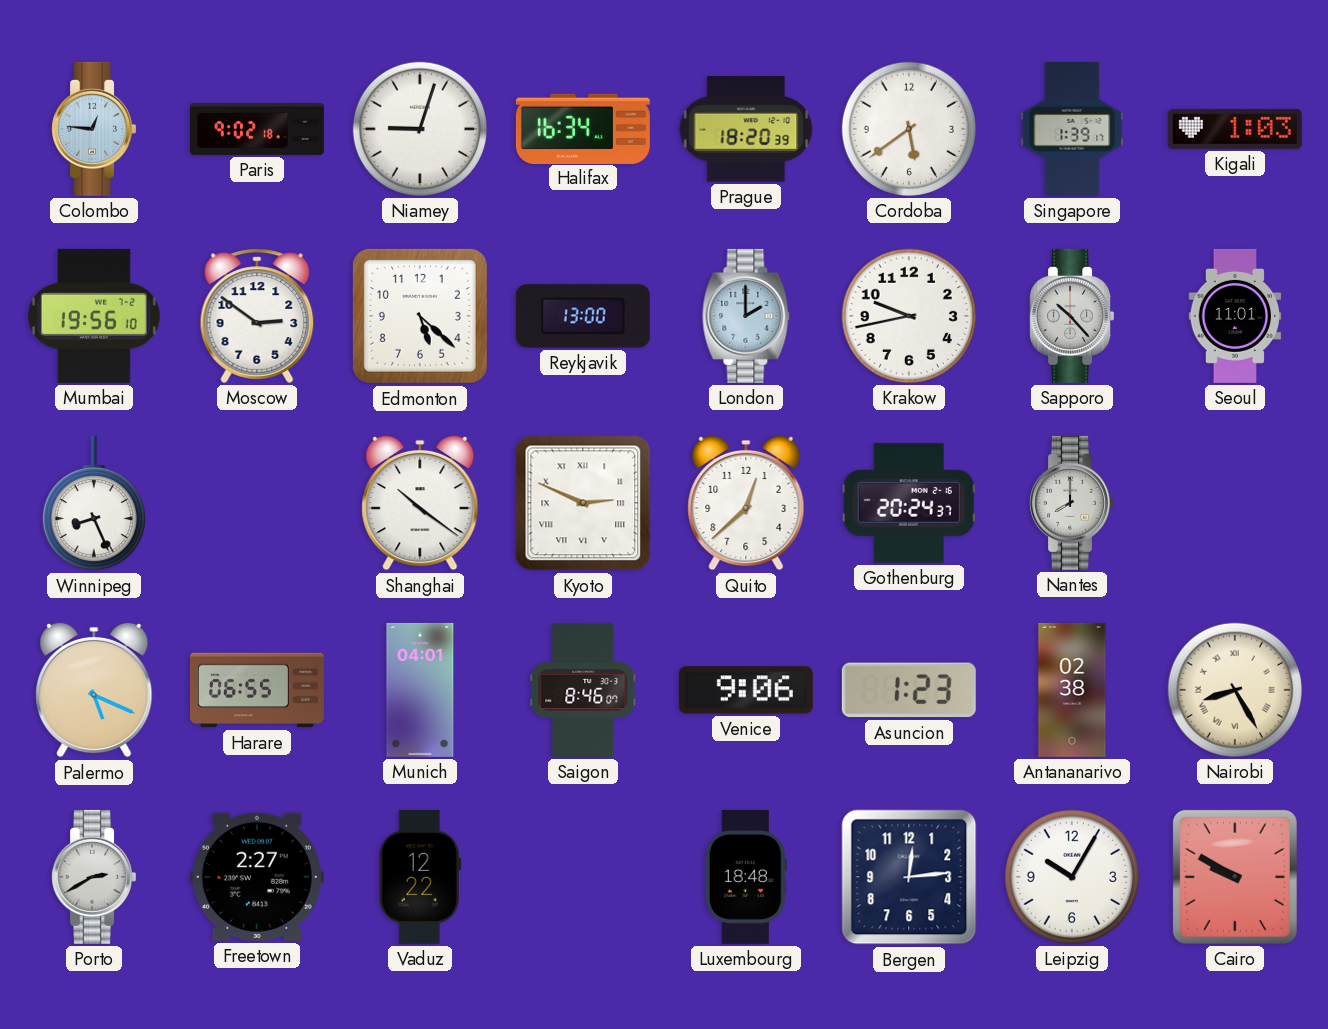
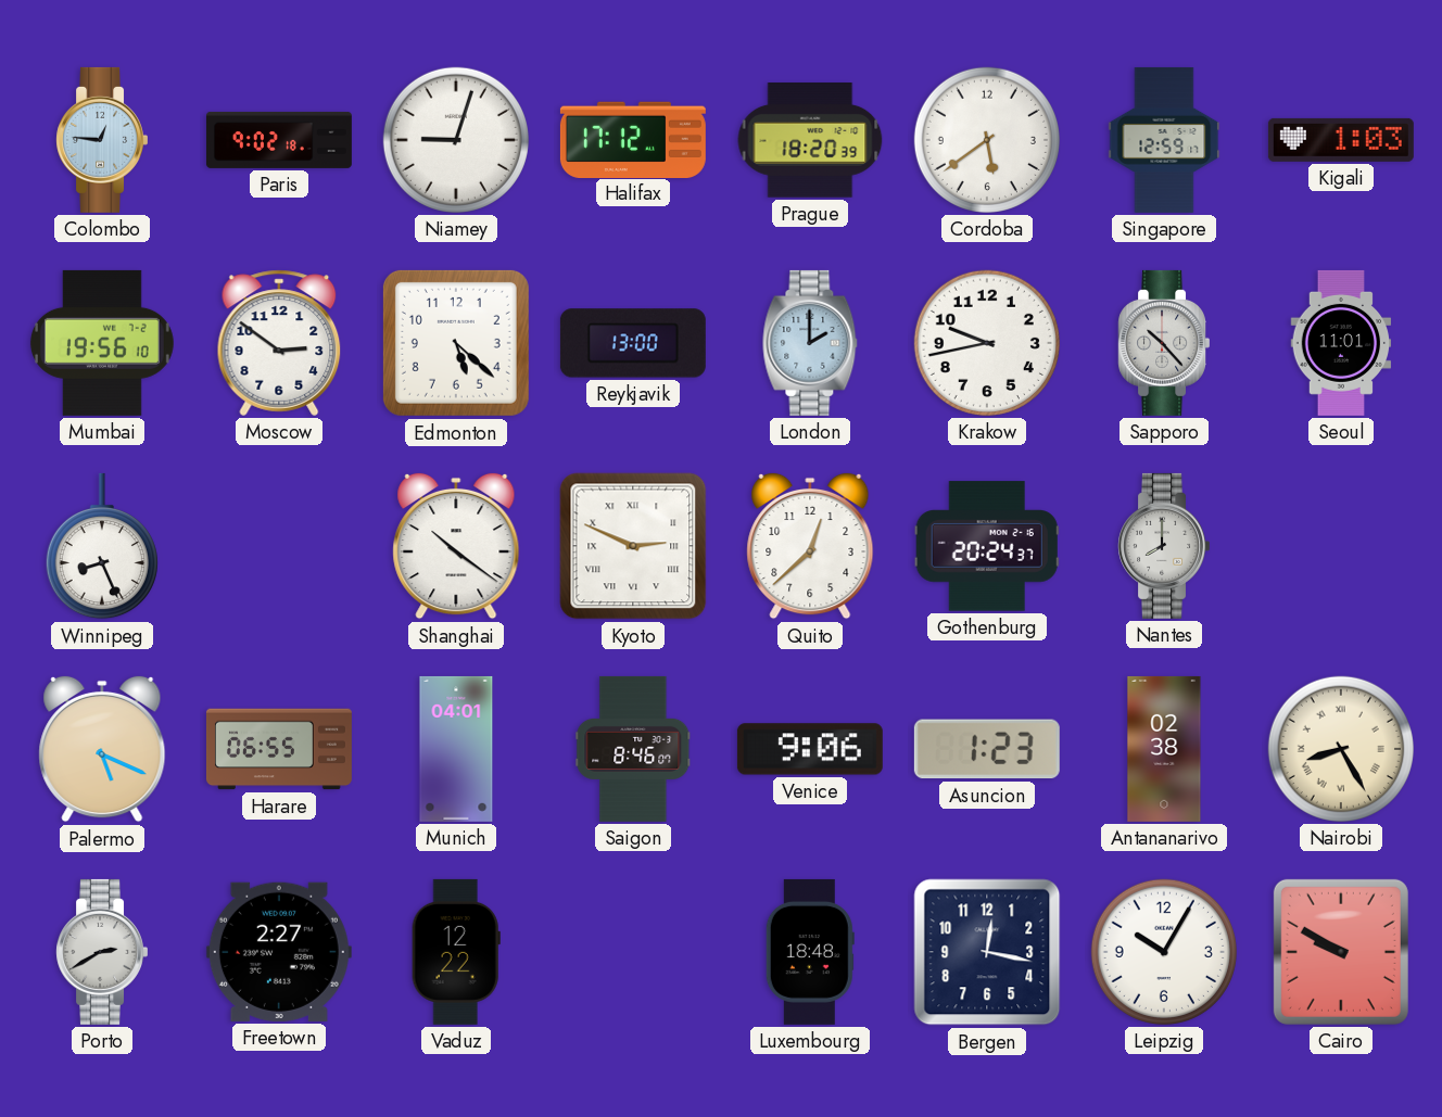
Halifax: 16:34 -> 17:12
Singapore: 1:39 -> 12:59
Bergen: 12:14 -> 12:17
